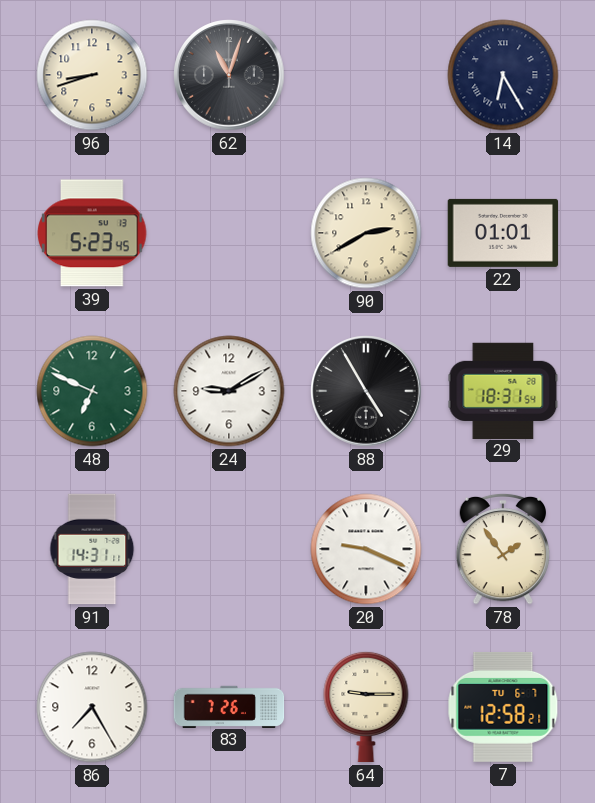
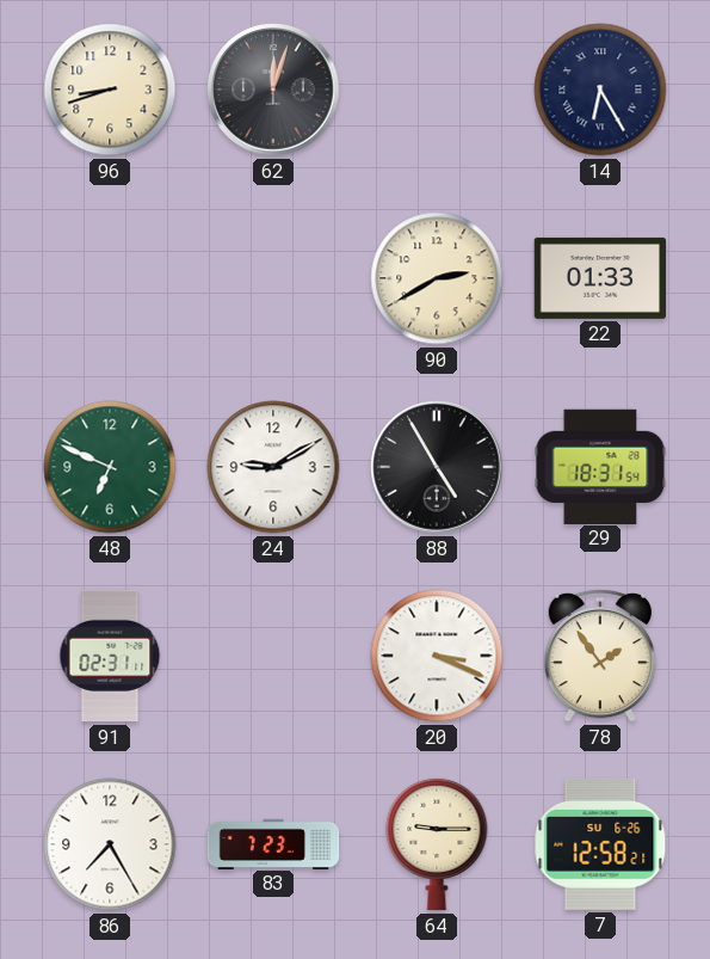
62: 11:03 -> 12:03
39: 5:23 -> none
22: 01:01 -> 01:33
91: 14:31 -> 02:31
20: 9:19 -> 3:19
83: 7:26 -> 7:23
7 date: TU 6-7 -> SU 6-26
